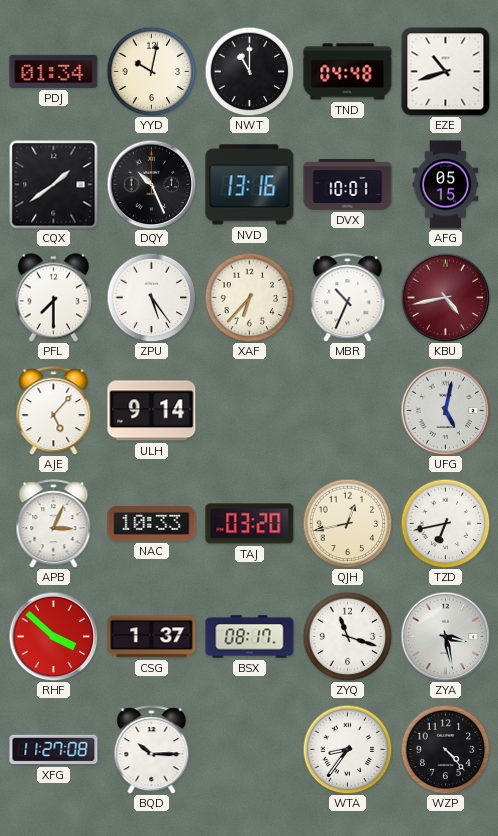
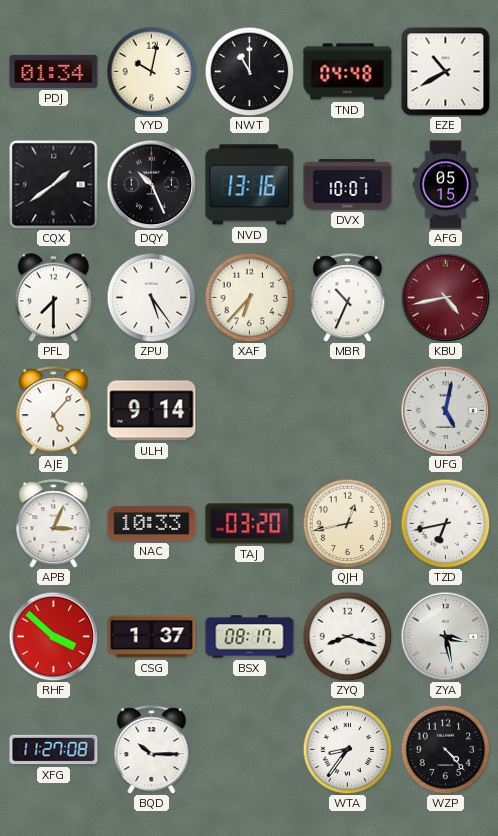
EZE: 10:42 -> 10:40
ZYQ: 11:18 -> 8:18
